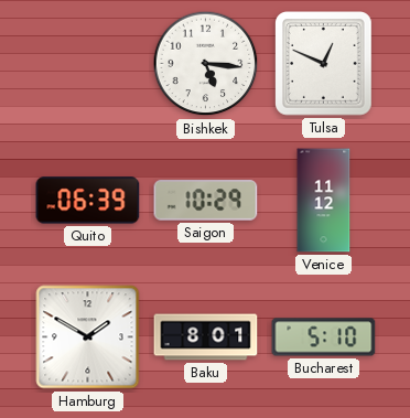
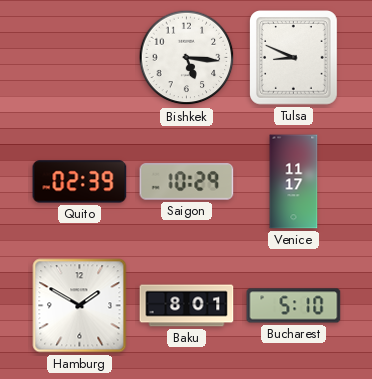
Tulsa: 12:49 -> 8:49
Quito: 06:39 -> 02:39
Venice: 11:12 -> 11:17
